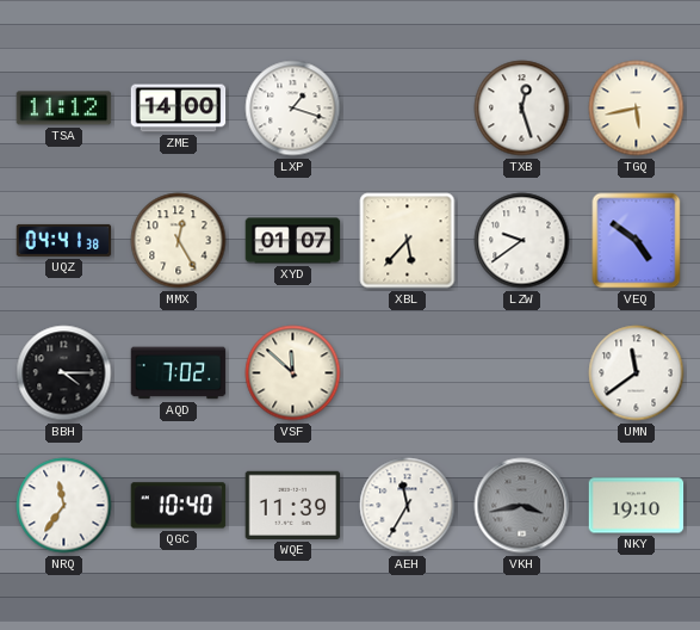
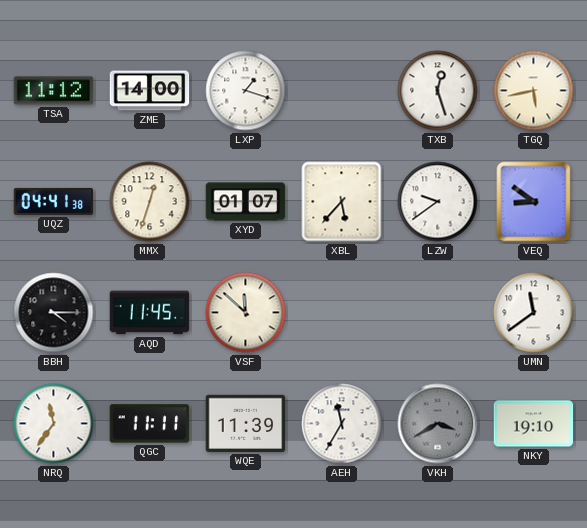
MMX: 12:25 -> 12:33
VEQ: 4:51 -> 8:51
AQD: 7:02 -> 11:45
QGC: 10:40 -> 11:11
VKH: 3:43 -> 3:40
